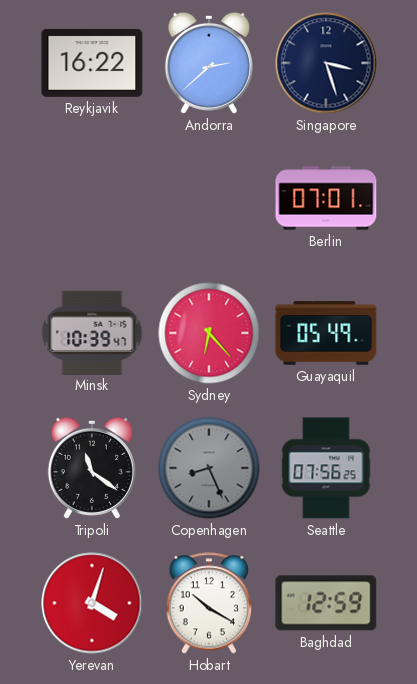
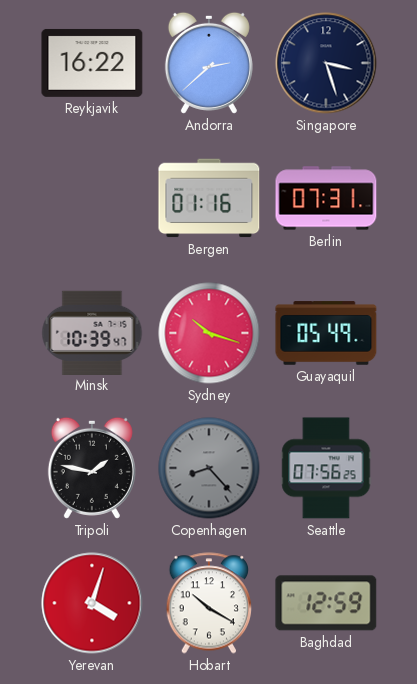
Bergen: none -> 01:16
Berlin: 07:01 -> 07:31
Sydney: 6:23 -> 10:18
Tripoli: 11:21 -> 1:47
Copenhagen: 8:26 -> 8:23
